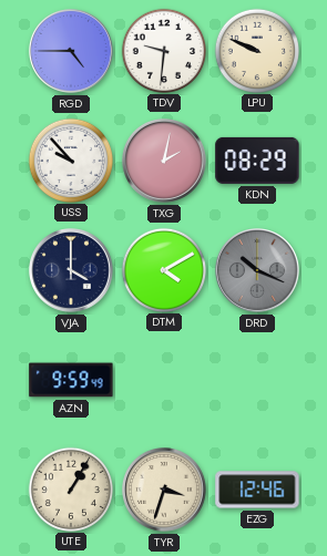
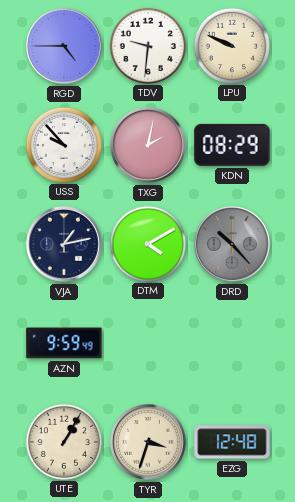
VJA: 4:00 -> 1:13
DRD: 10:19 -> 10:23
EZG: 12:46 -> 12:48
